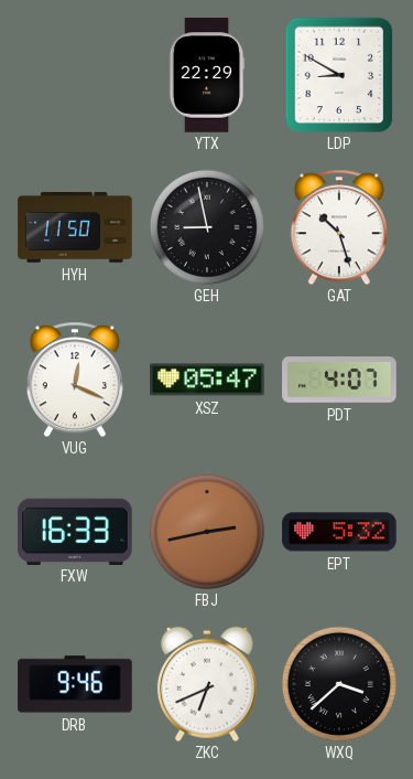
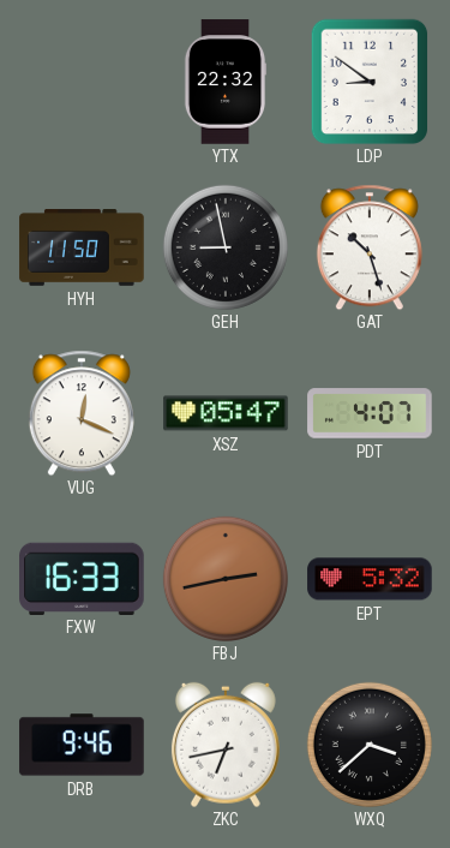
YTX: 22:29 -> 22:32
LDP: 8:50 -> 8:51
ZKC: 6:41 -> 6:43
